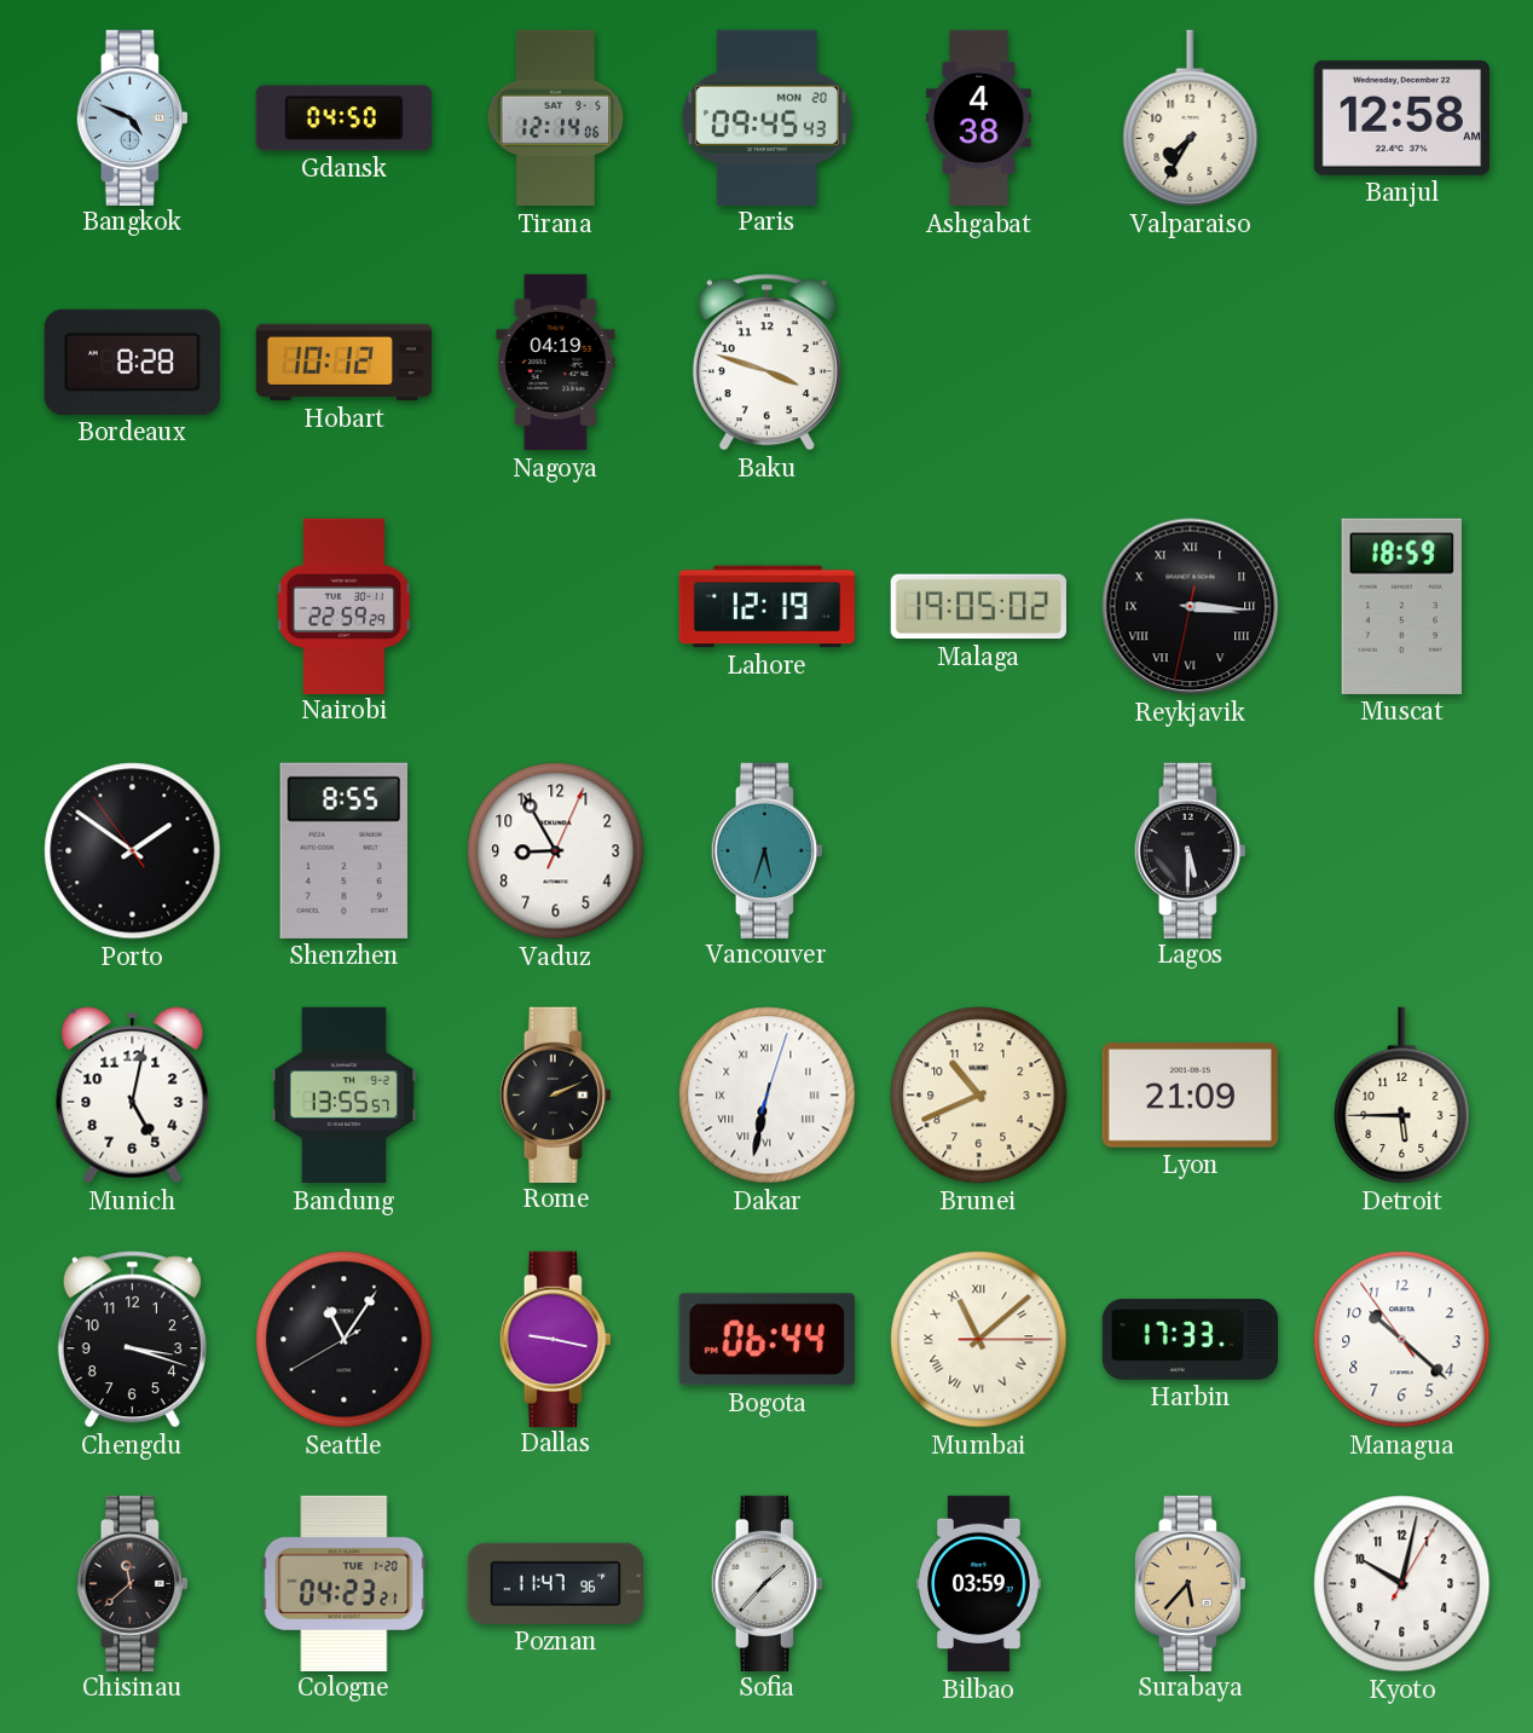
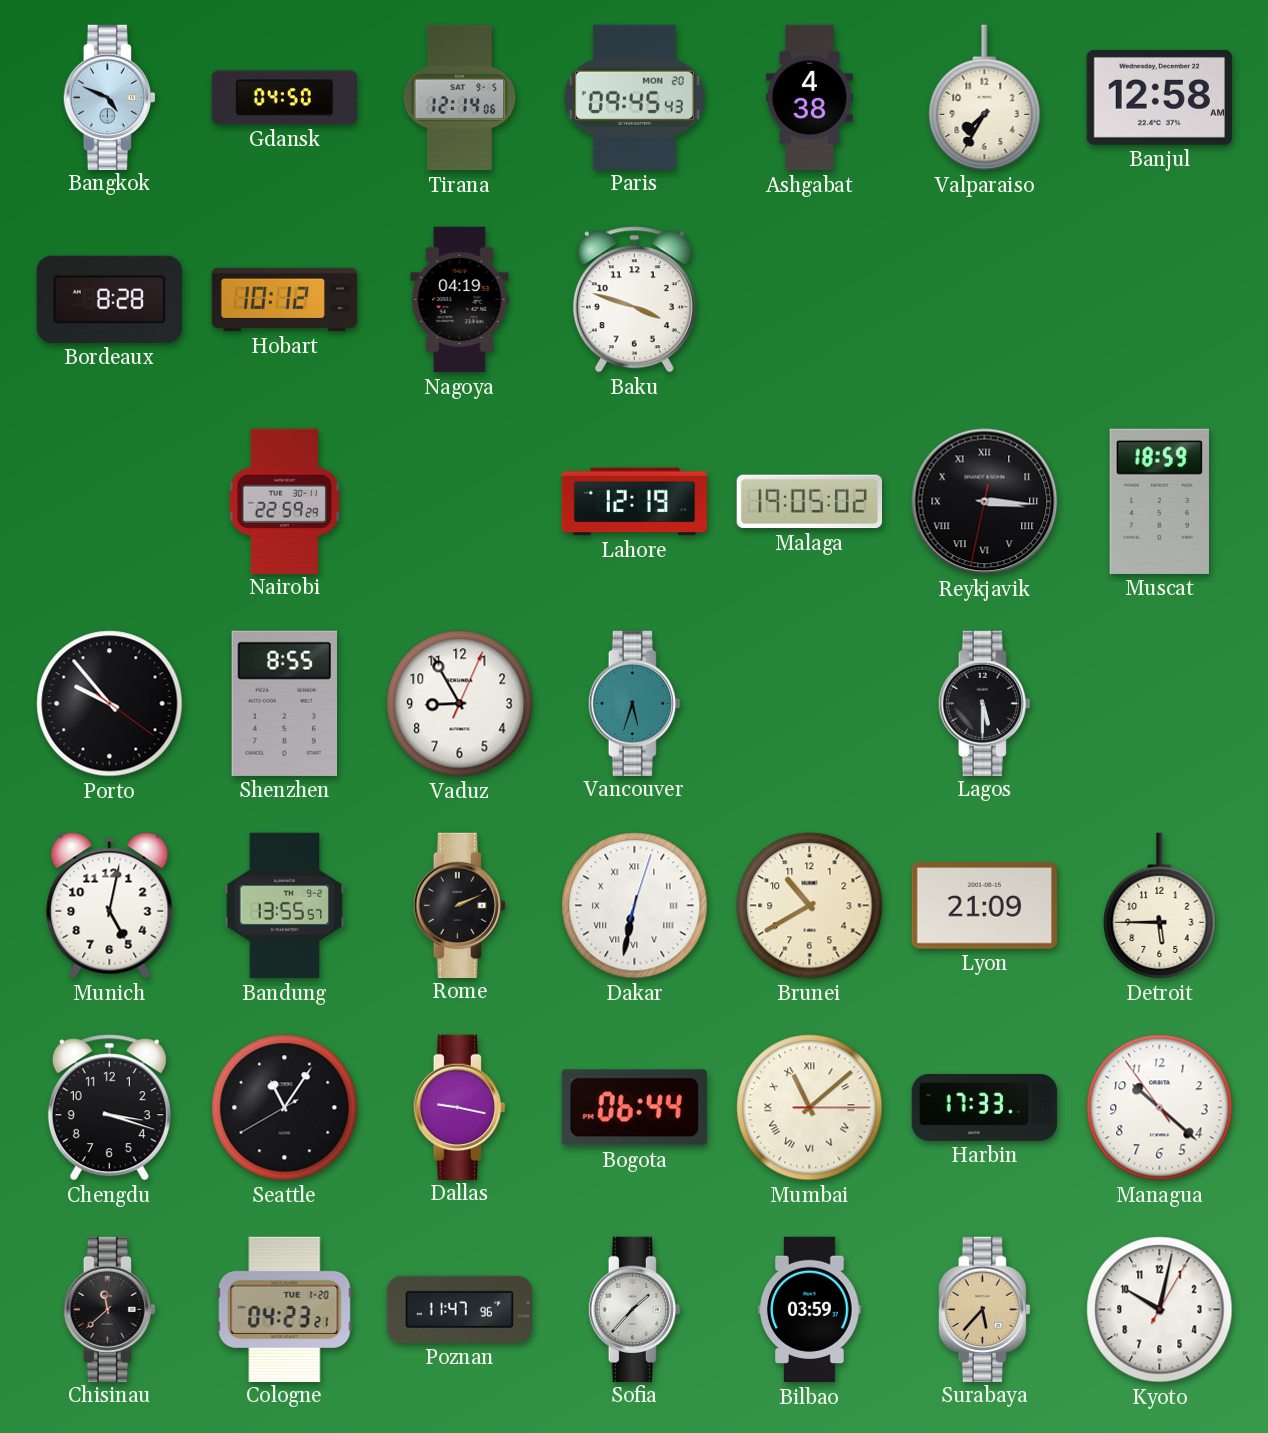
Porto: 1:50 -> 9:53
Brunei: 10:41 -> 10:40
